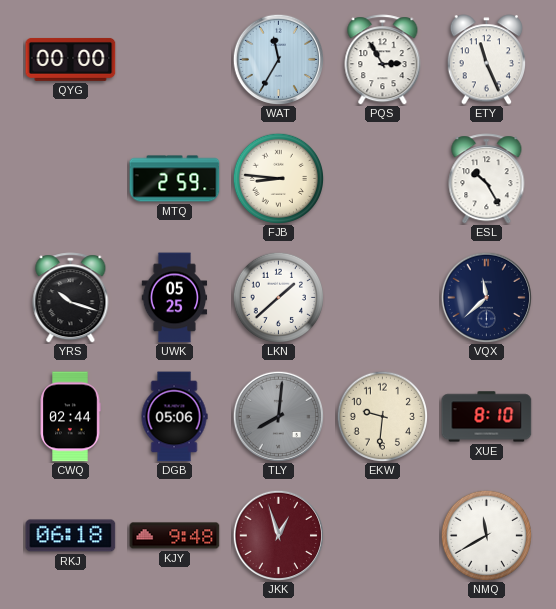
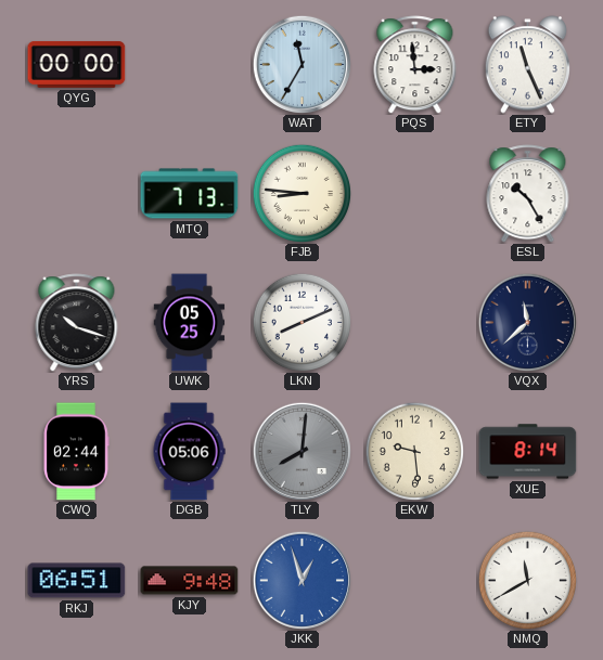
PQS: 2:55 -> 2:59
MTQ: 2:59 -> 7:13
LKN: 1:38 -> 8:11
EKW: 9:31 -> 9:29
XUE: 8:10 -> 8:14
RKJ: 06:18 -> 06:51
JKK dial: burgundy -> blue
